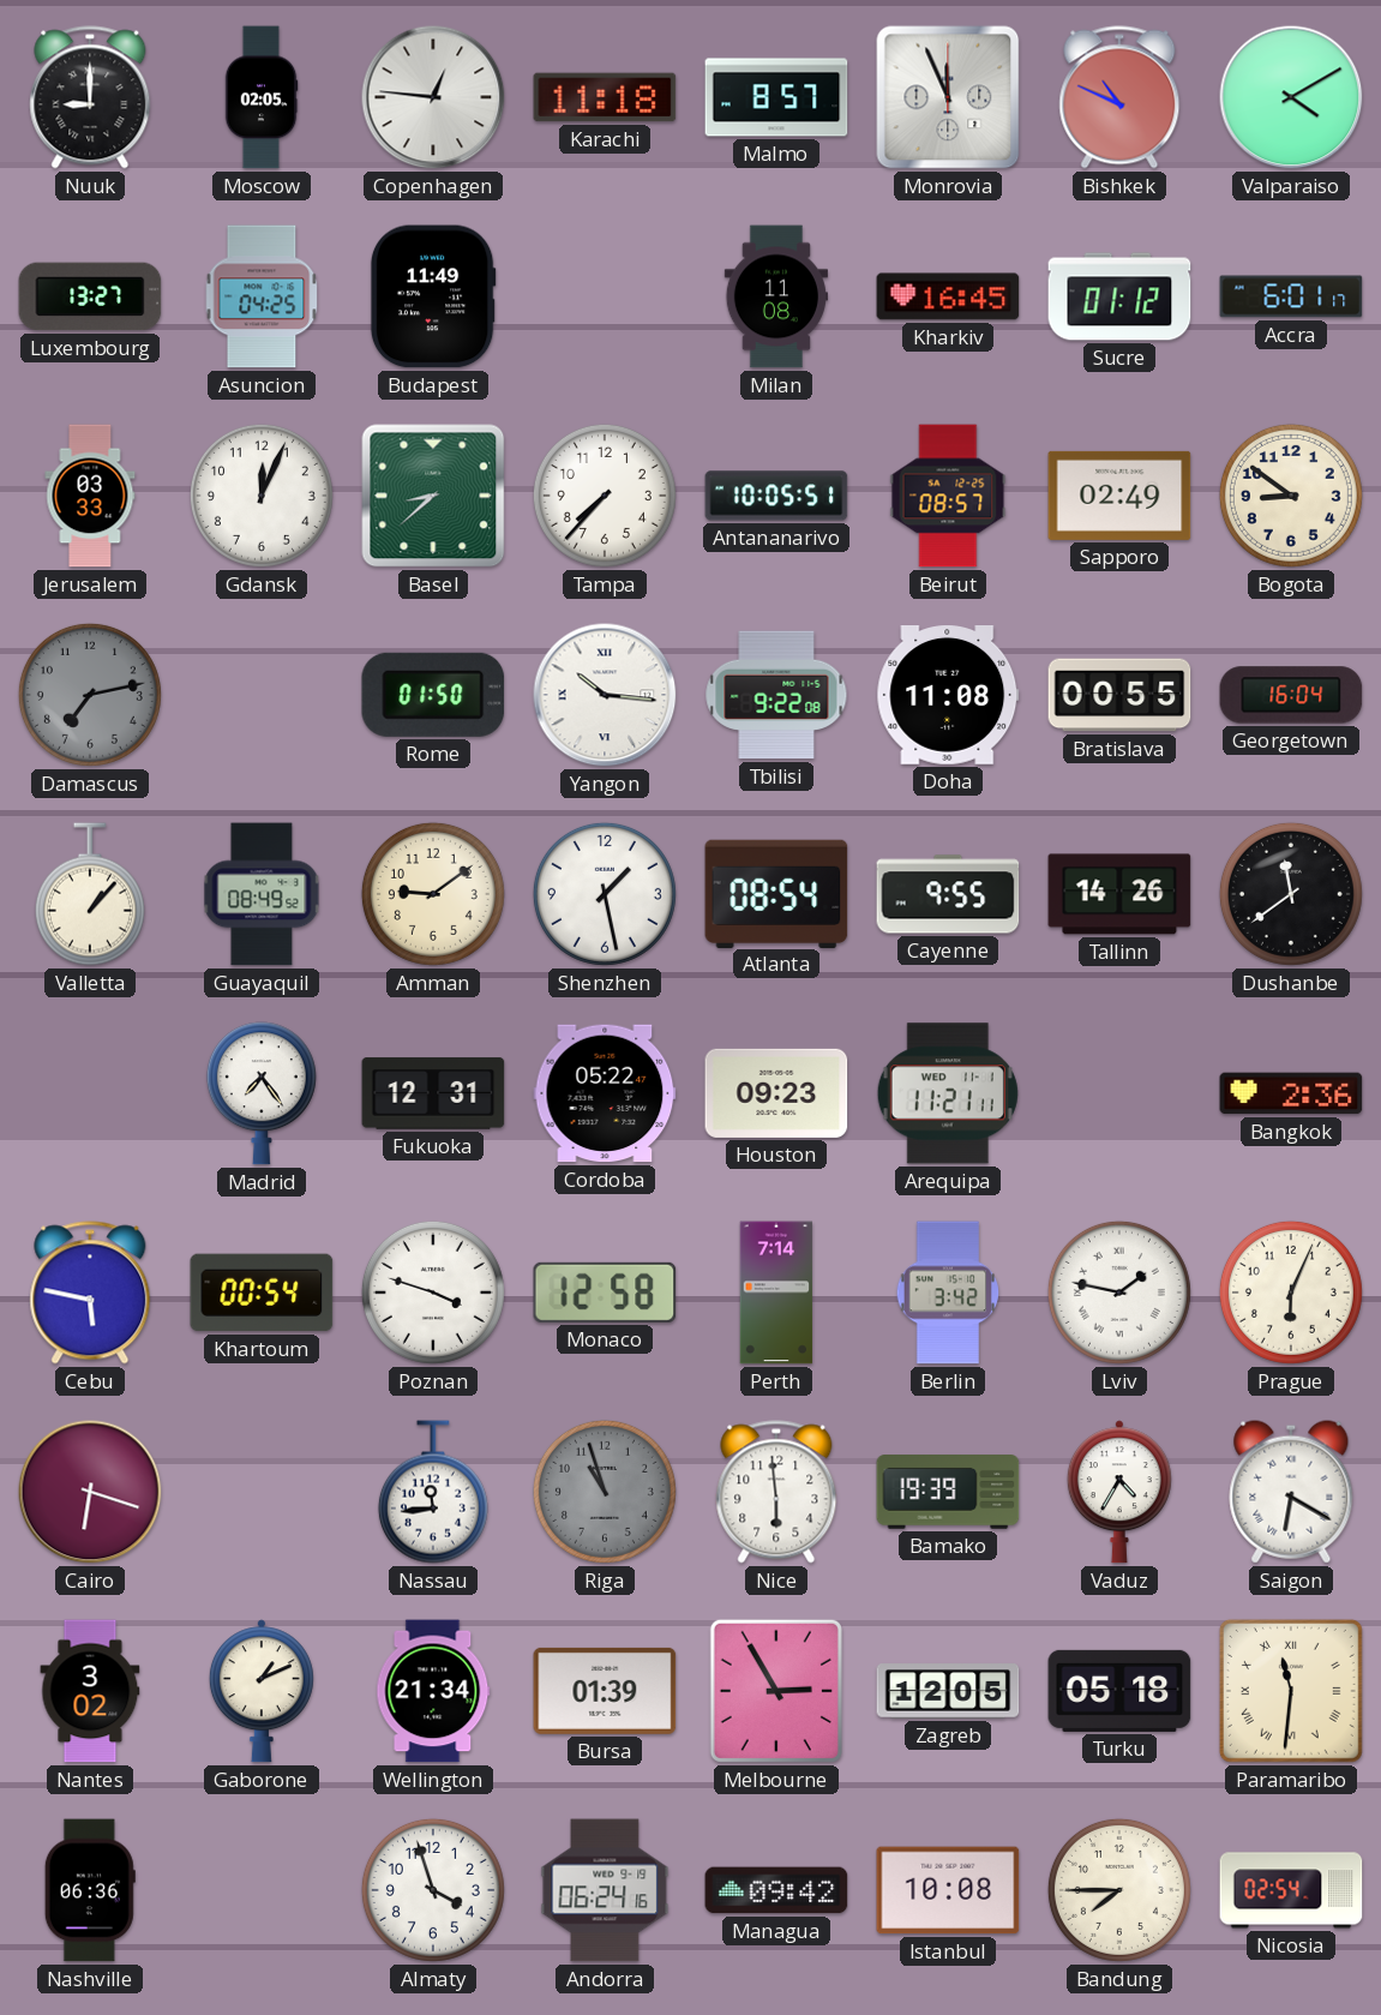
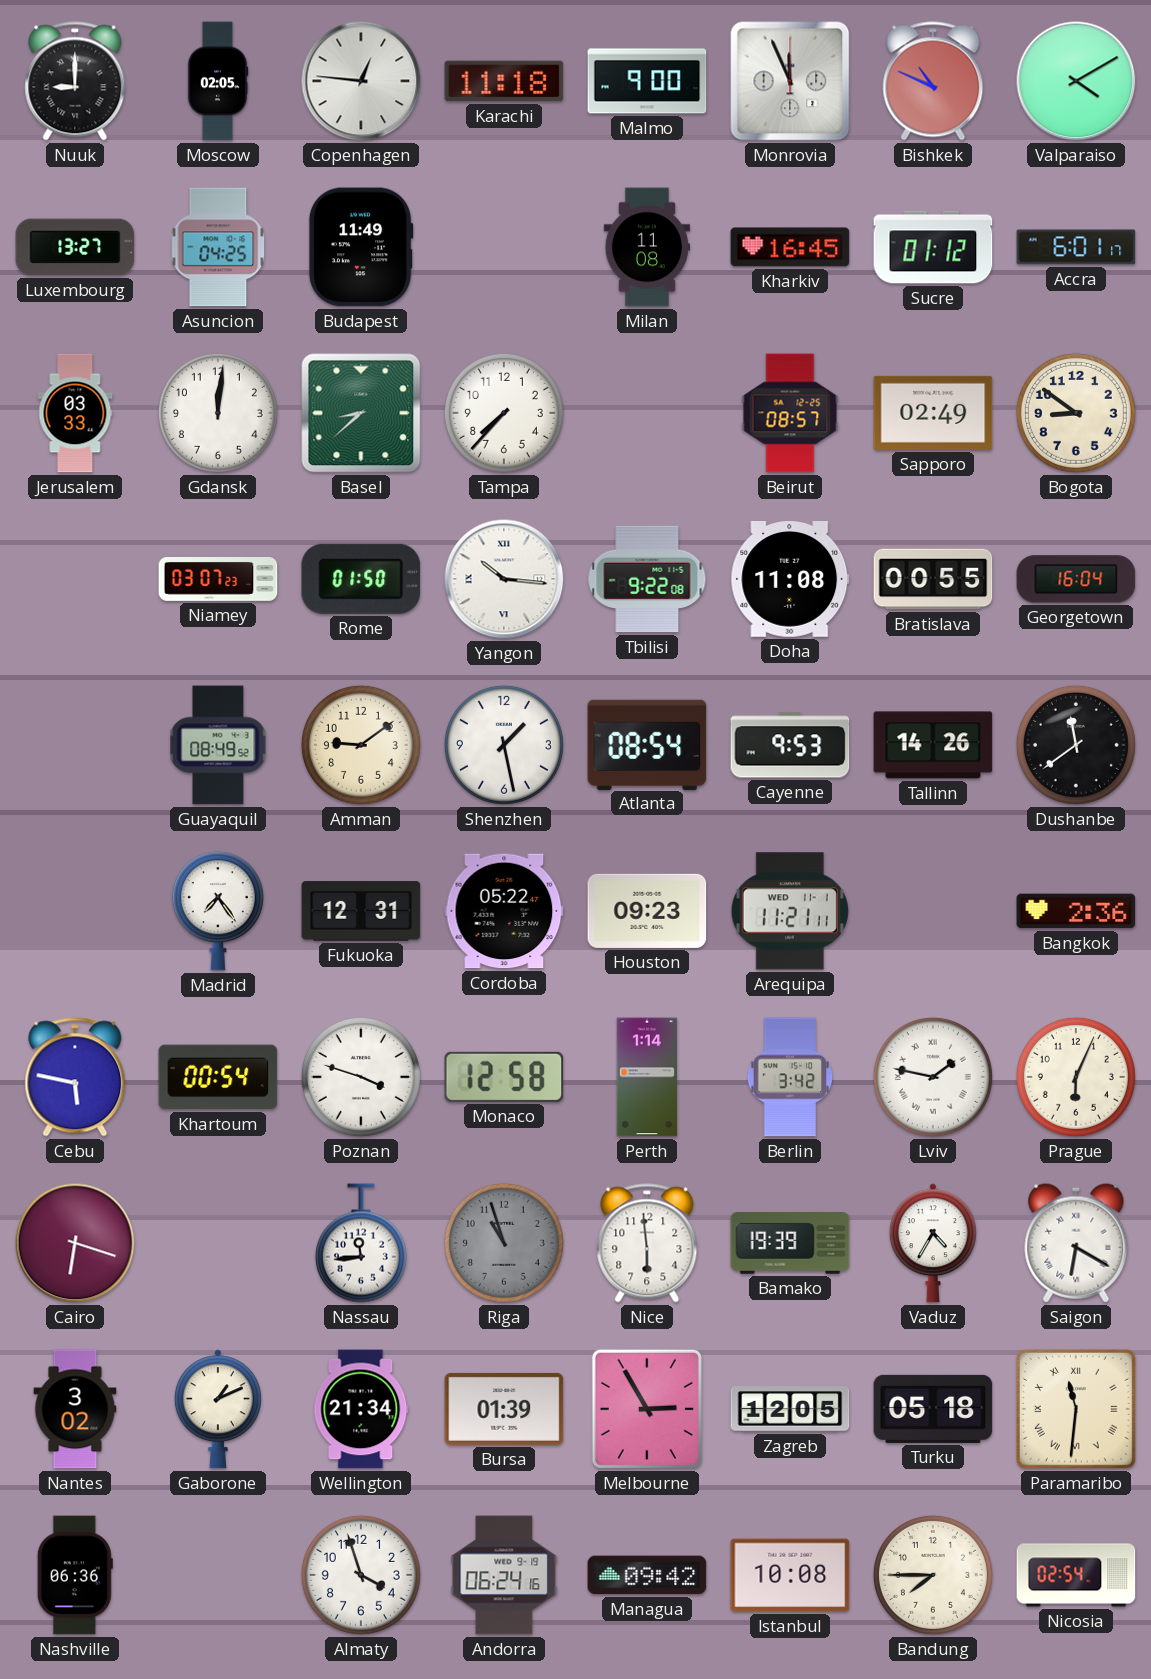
Malmo: 8:57 -> 9:00
Gdansk: 12:04 -> 12:01
Antananarivo: 10:05 -> none
Damascus: 7:13 -> none
Niamey: none -> 03:07
Valletta: 1:07 -> none
Cayenne: 9:55 -> 9:53
Perth: 7:14 -> 1:14
